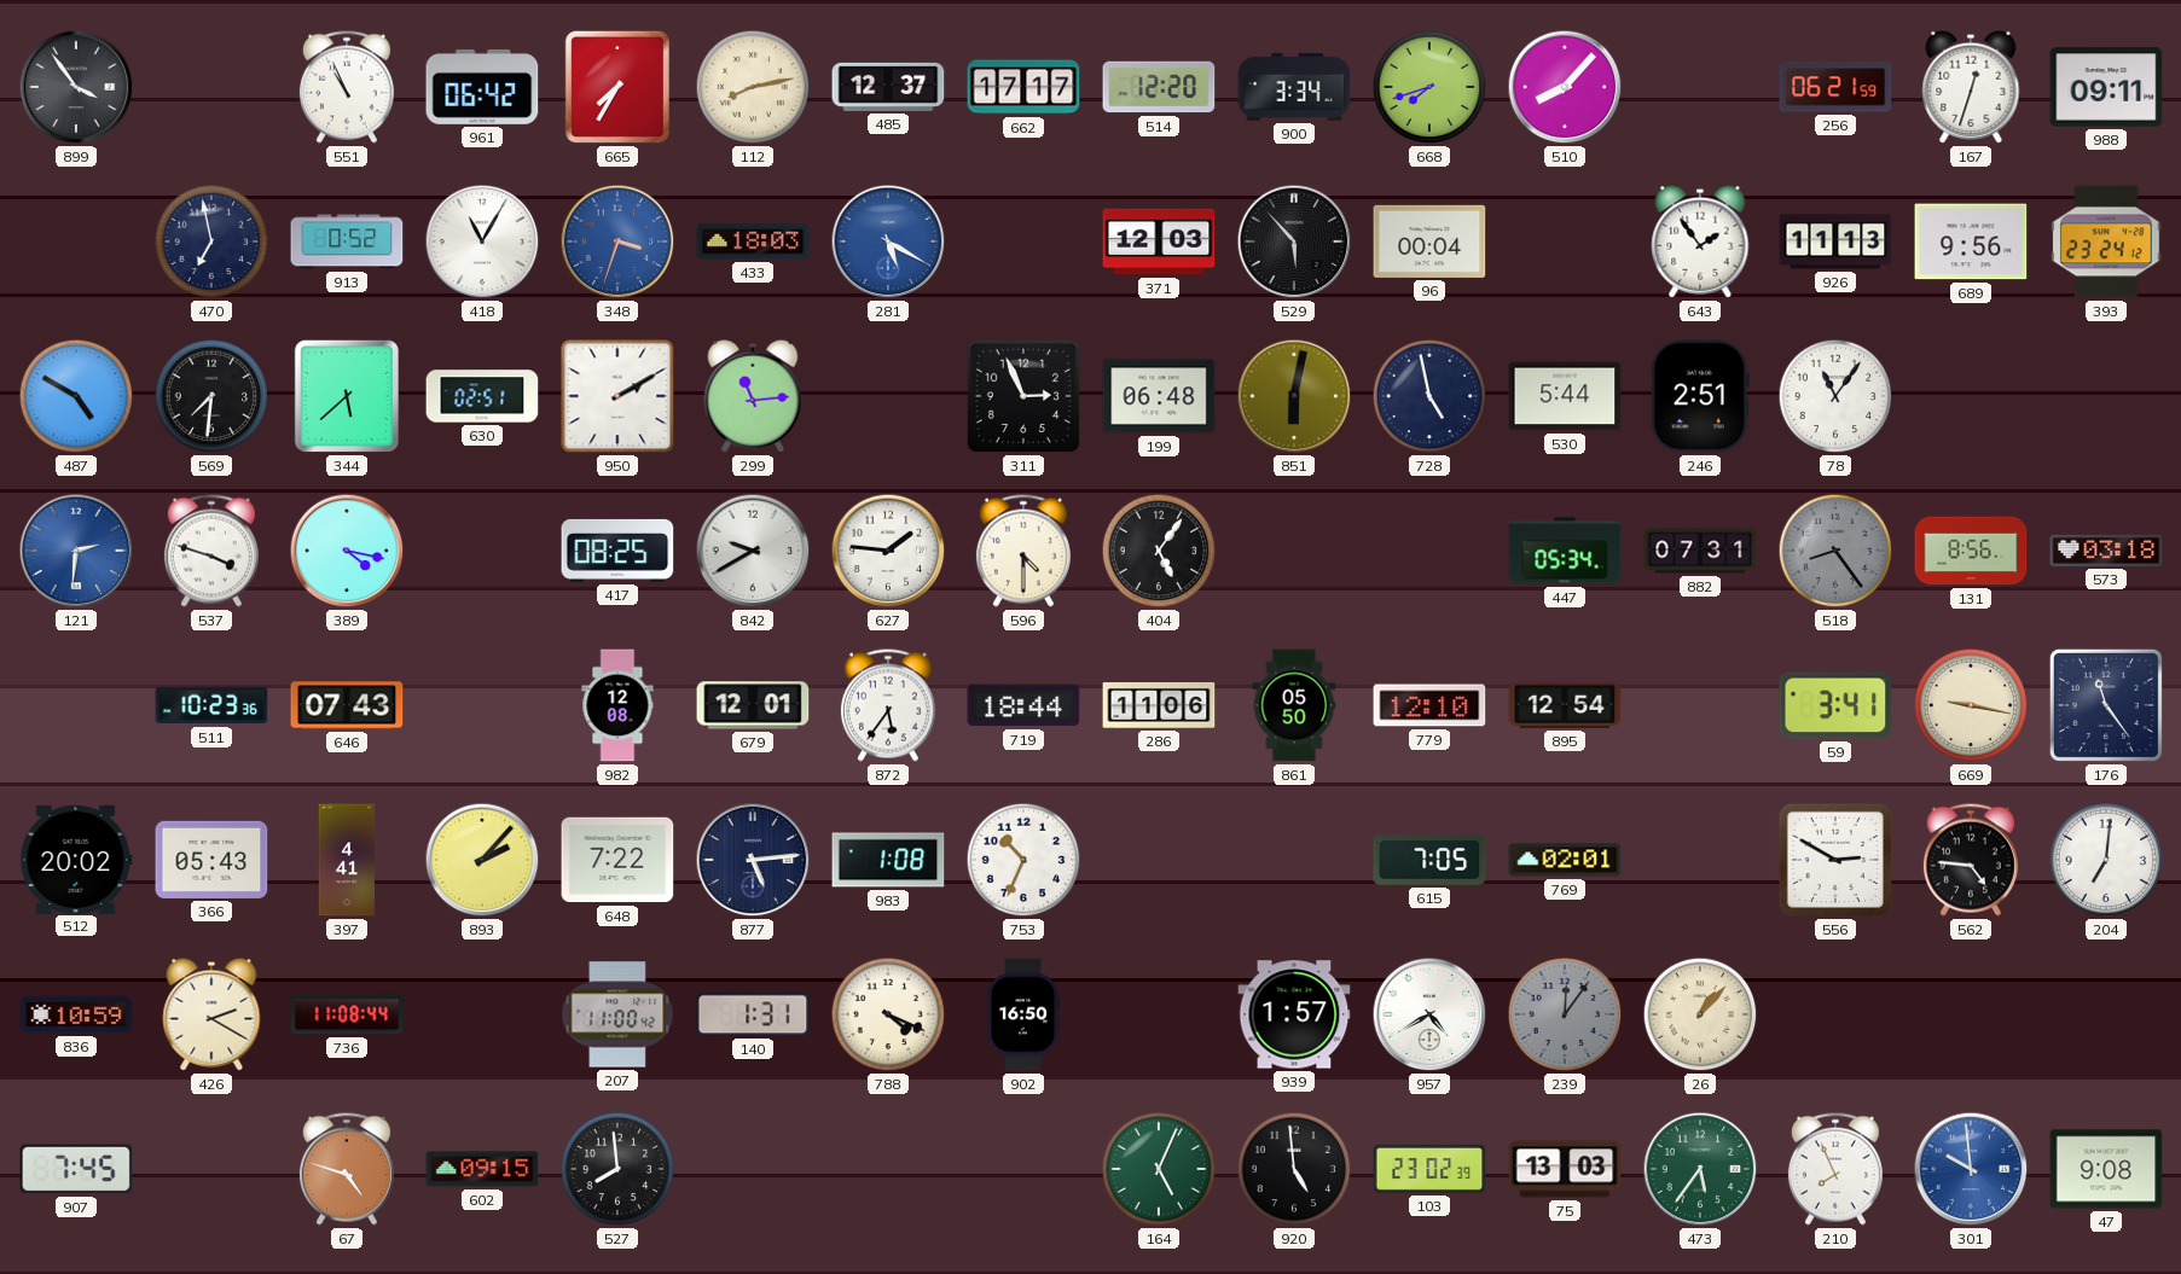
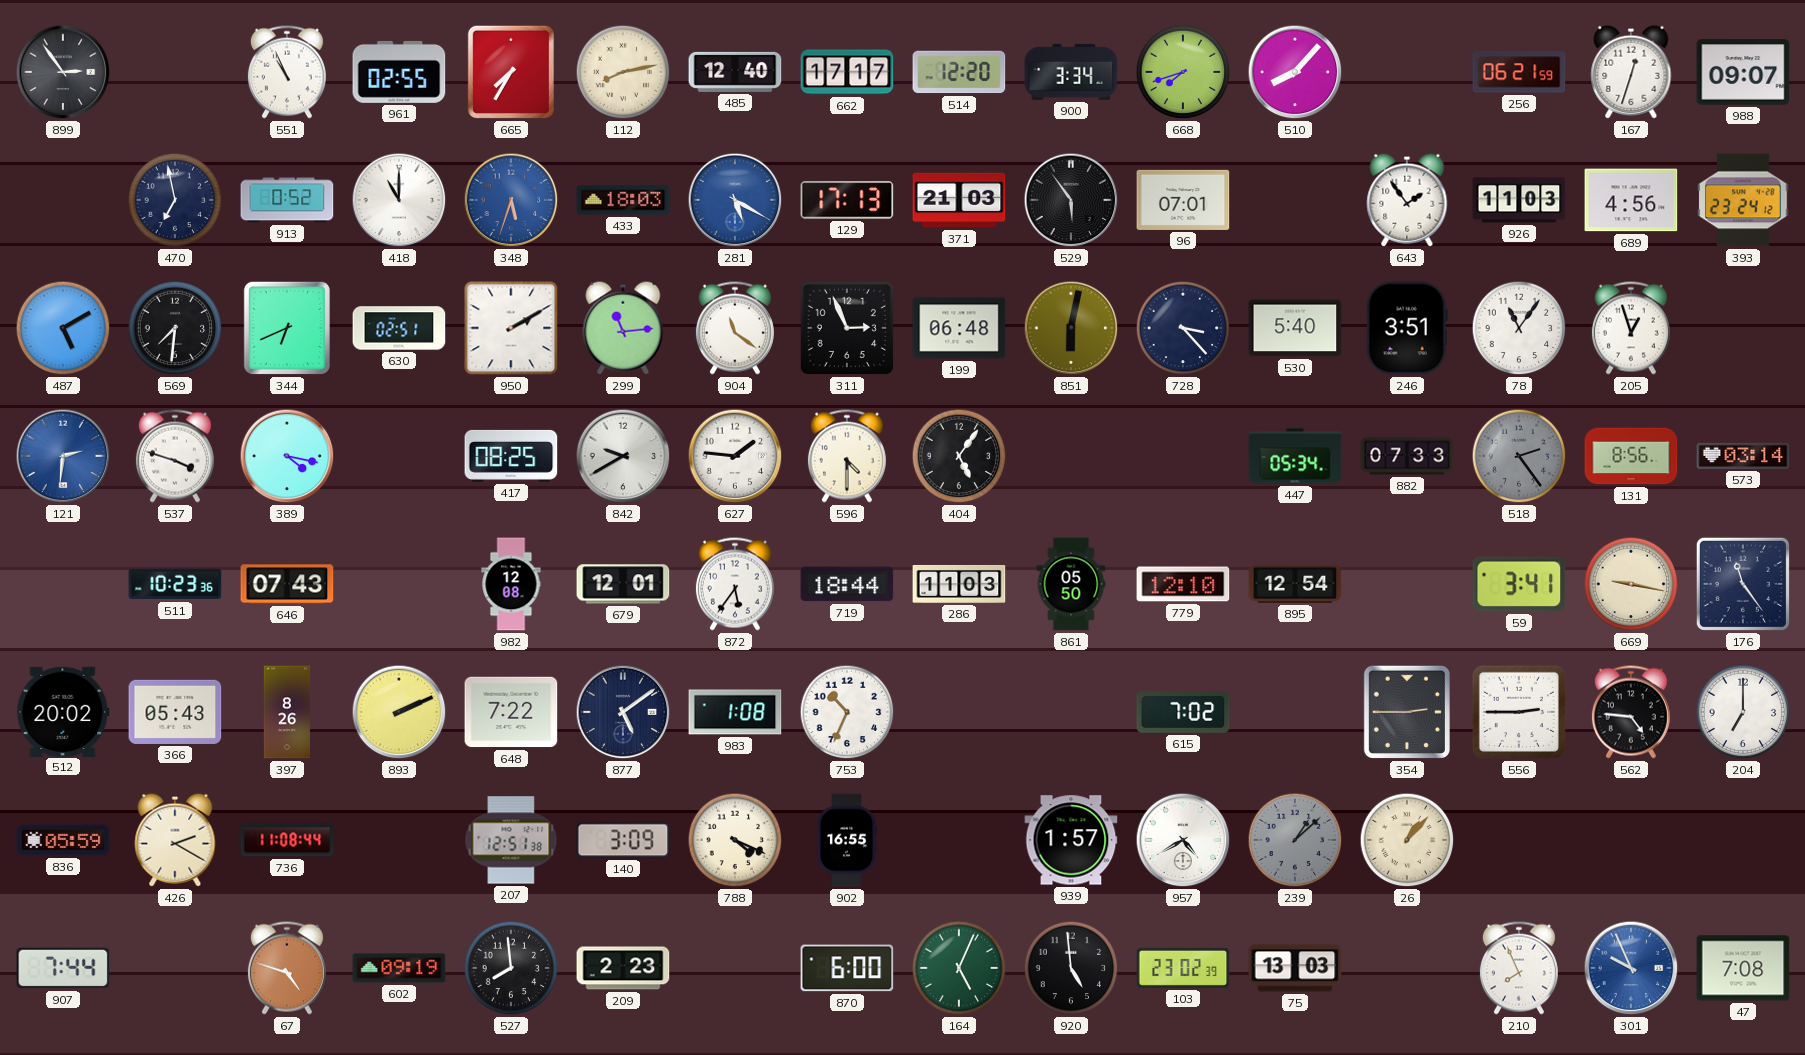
899: 3:54 -> 2:54
961: 06:42 -> 02:55
485: 12:37 -> 12:40
988: 09:11 -> 09:07
418: 11:05 -> 11:00
348: 3:33 -> 5:33
129: none -> 17:13
371: 12:03 -> 21:03
529: 5:53 -> 5:54
96: 00:04 -> 07:01
926: 11:13 -> 11:03
689: 9:56 -> 4:56
487: 4:50 -> 5:10
344: 5:38 -> 6:41
904: none -> 11:21
728: 4:58 -> 3:23
530: 5:44 -> 5:40
246: 2:51 -> 3:51
205: none -> 12:57
882: 07:31 -> 07:33
518: 8:24 -> 2:24
573: 03:18 -> 03:14
286: 11:06 -> 11:03
397: 4:41 -> 8:26
893: 2:07 -> 2:11
877: 5:14 -> 5:09
615: 7:05 -> 7:02
769: 02:01 -> none
354: none -> 2:45
556: 2:50 -> 2:45
204: 7:01 -> 7:00
836: 10:59 -> 05:59
207: 11:00 -> 12:51
140: 1:31 -> 3:09
902: 16:50 -> 16:55
239: 12:06 -> 1:08
907: 7:45 -> 7:44
602: 09:15 -> 09:19
209: none -> 2:23
870: none -> 6:00
473: 5:36 -> none
301: 9:59 -> 9:56
47: 9:08 -> 7:08
